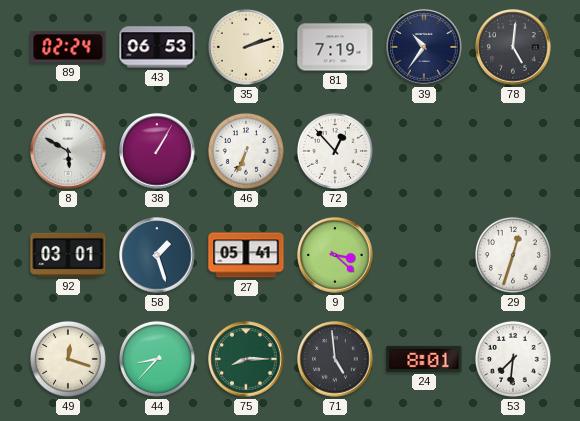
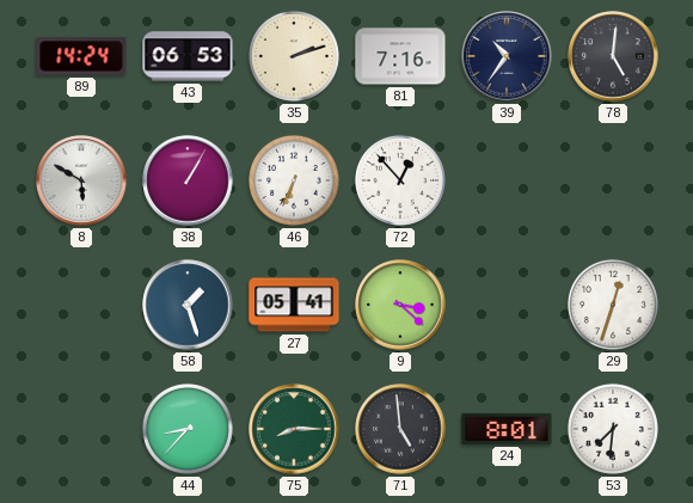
89: 02:24 -> 14:24
81: 7:19 -> 7:16
92: 03:01 -> none
49: 12:18 -> none
